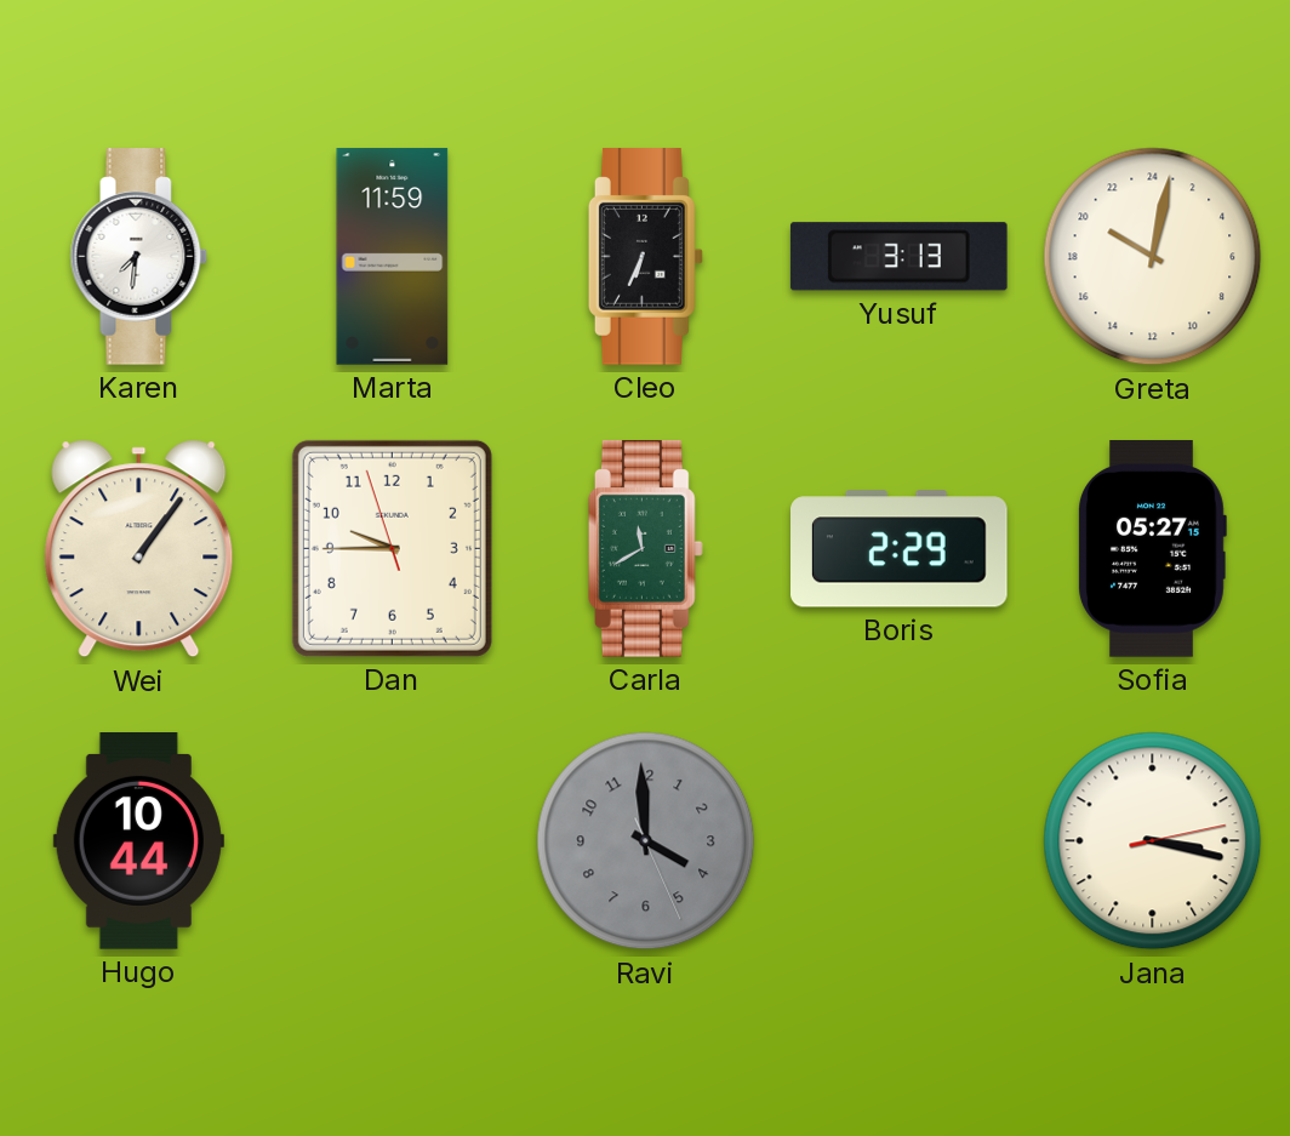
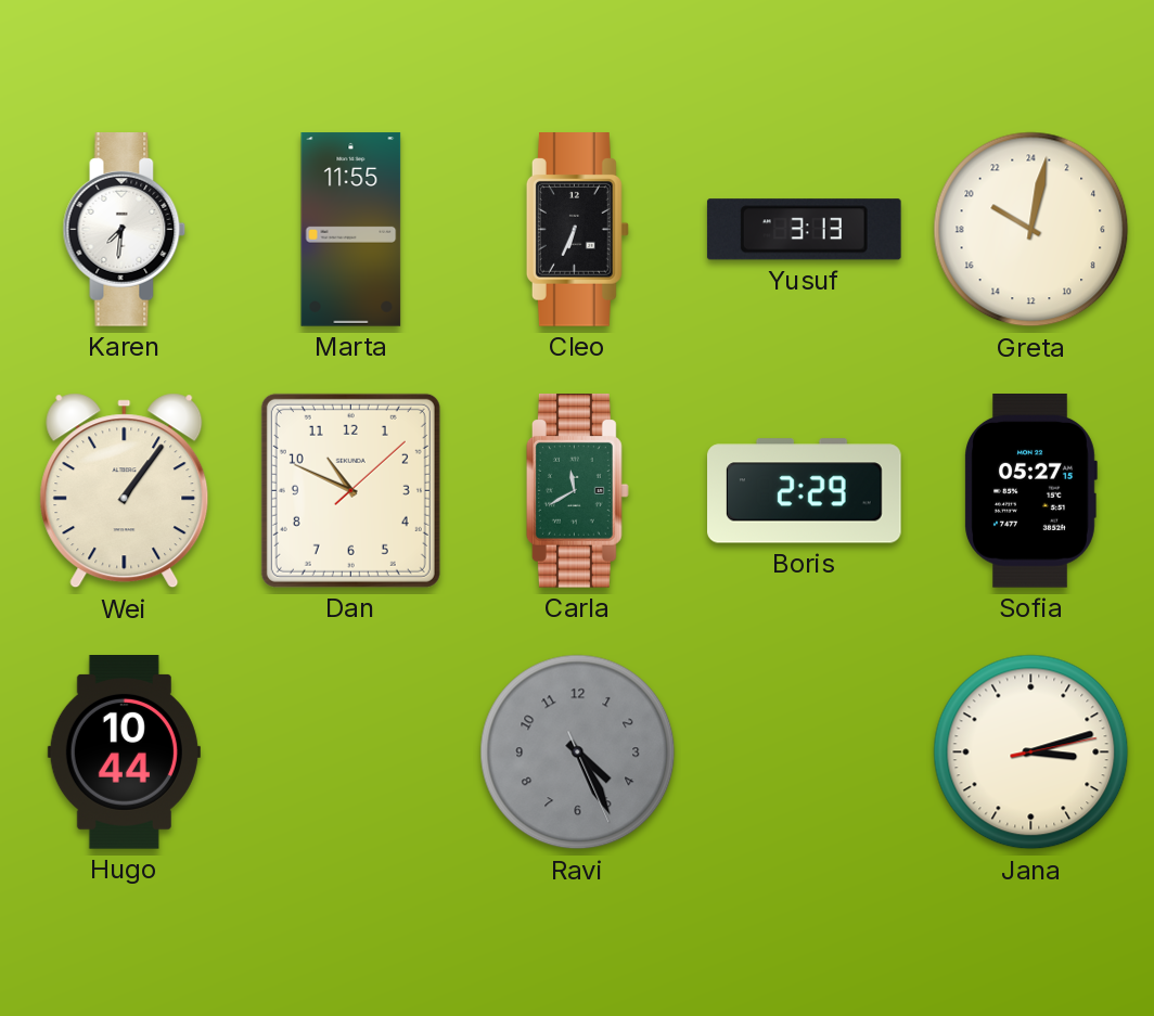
Marta: 11:59 -> 11:55
Dan: 9:44 -> 10:49
Ravi: 3:59 -> 4:25
Jana: 3:17 -> 3:12
